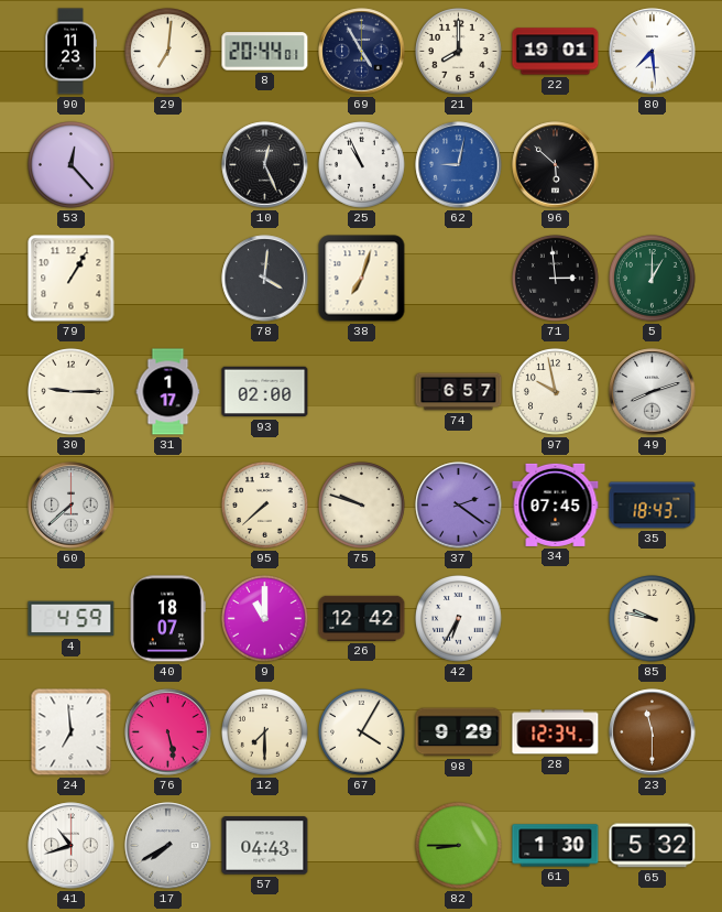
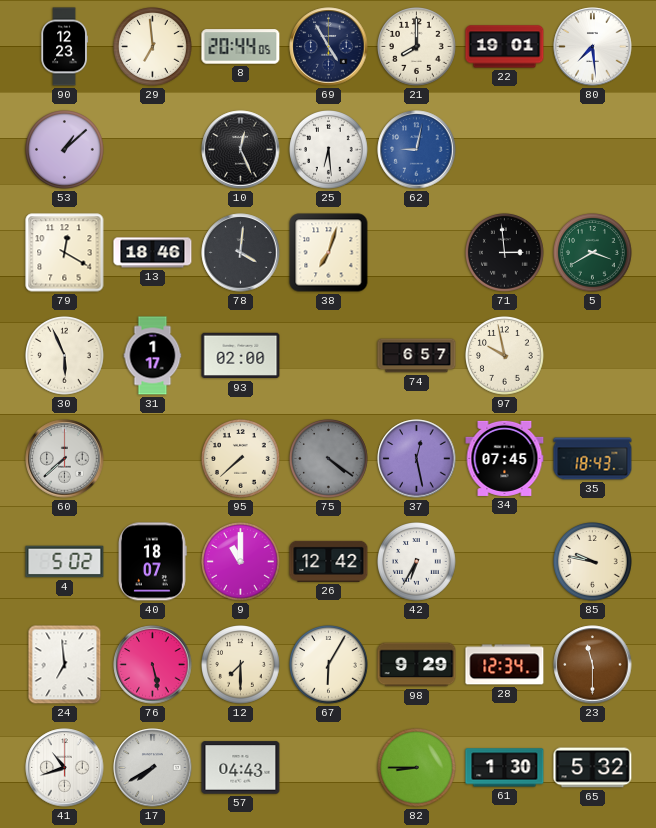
90: 11:23 -> 12:23
29: 7:01 -> 6:59
8: 20:44:01 -> 20:44:05
53: 12:23 -> 1:08
25: 10:56 -> 6:29
96: 5:52 -> none
79: 1:05 -> 12:20
13: none -> 18:46
5: 1:00 -> 3:40
30: 9:15 -> 5:56
49: 8:12 -> none
75: 9:48 -> 4:21
75 dial: cream -> grey
37: 2:21 -> 12:28
4: 4:59 -> 5:02
67: 4:05 -> 6:05
